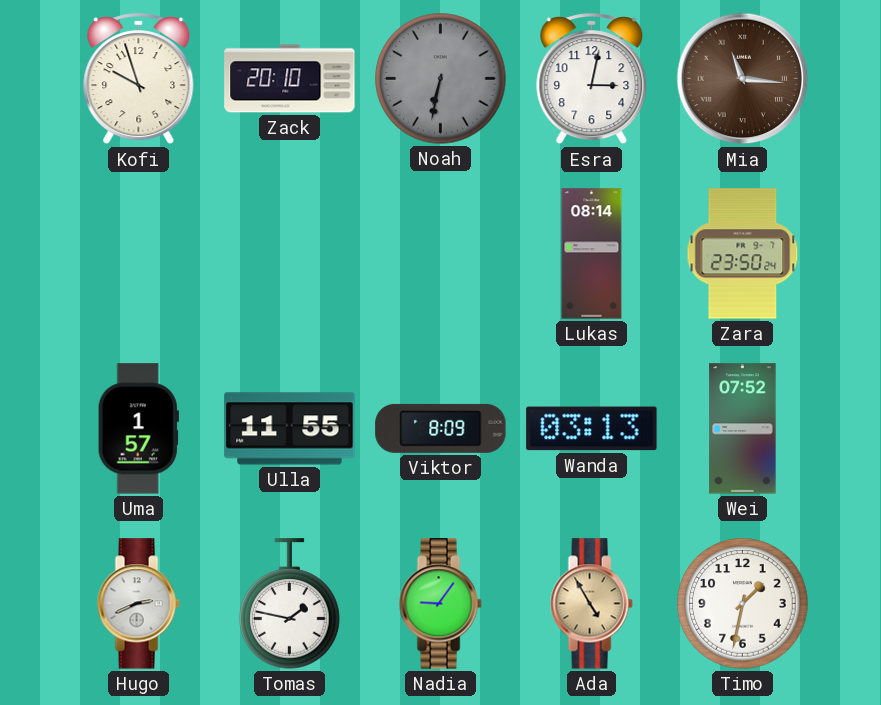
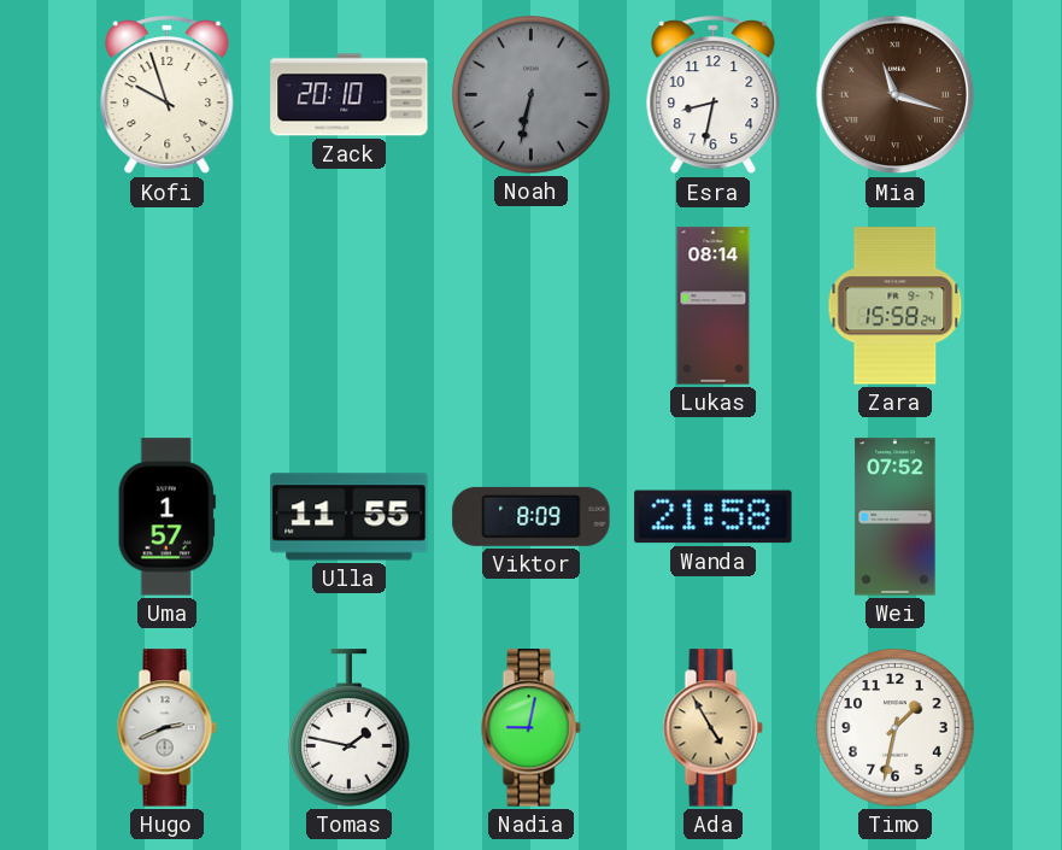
Esra: 3:02 -> 8:32
Mia: 11:16 -> 11:18
Zara: 23:50 -> 15:58
Wanda: 03:13 -> 21:58
Nadia: 9:06 -> 9:02
